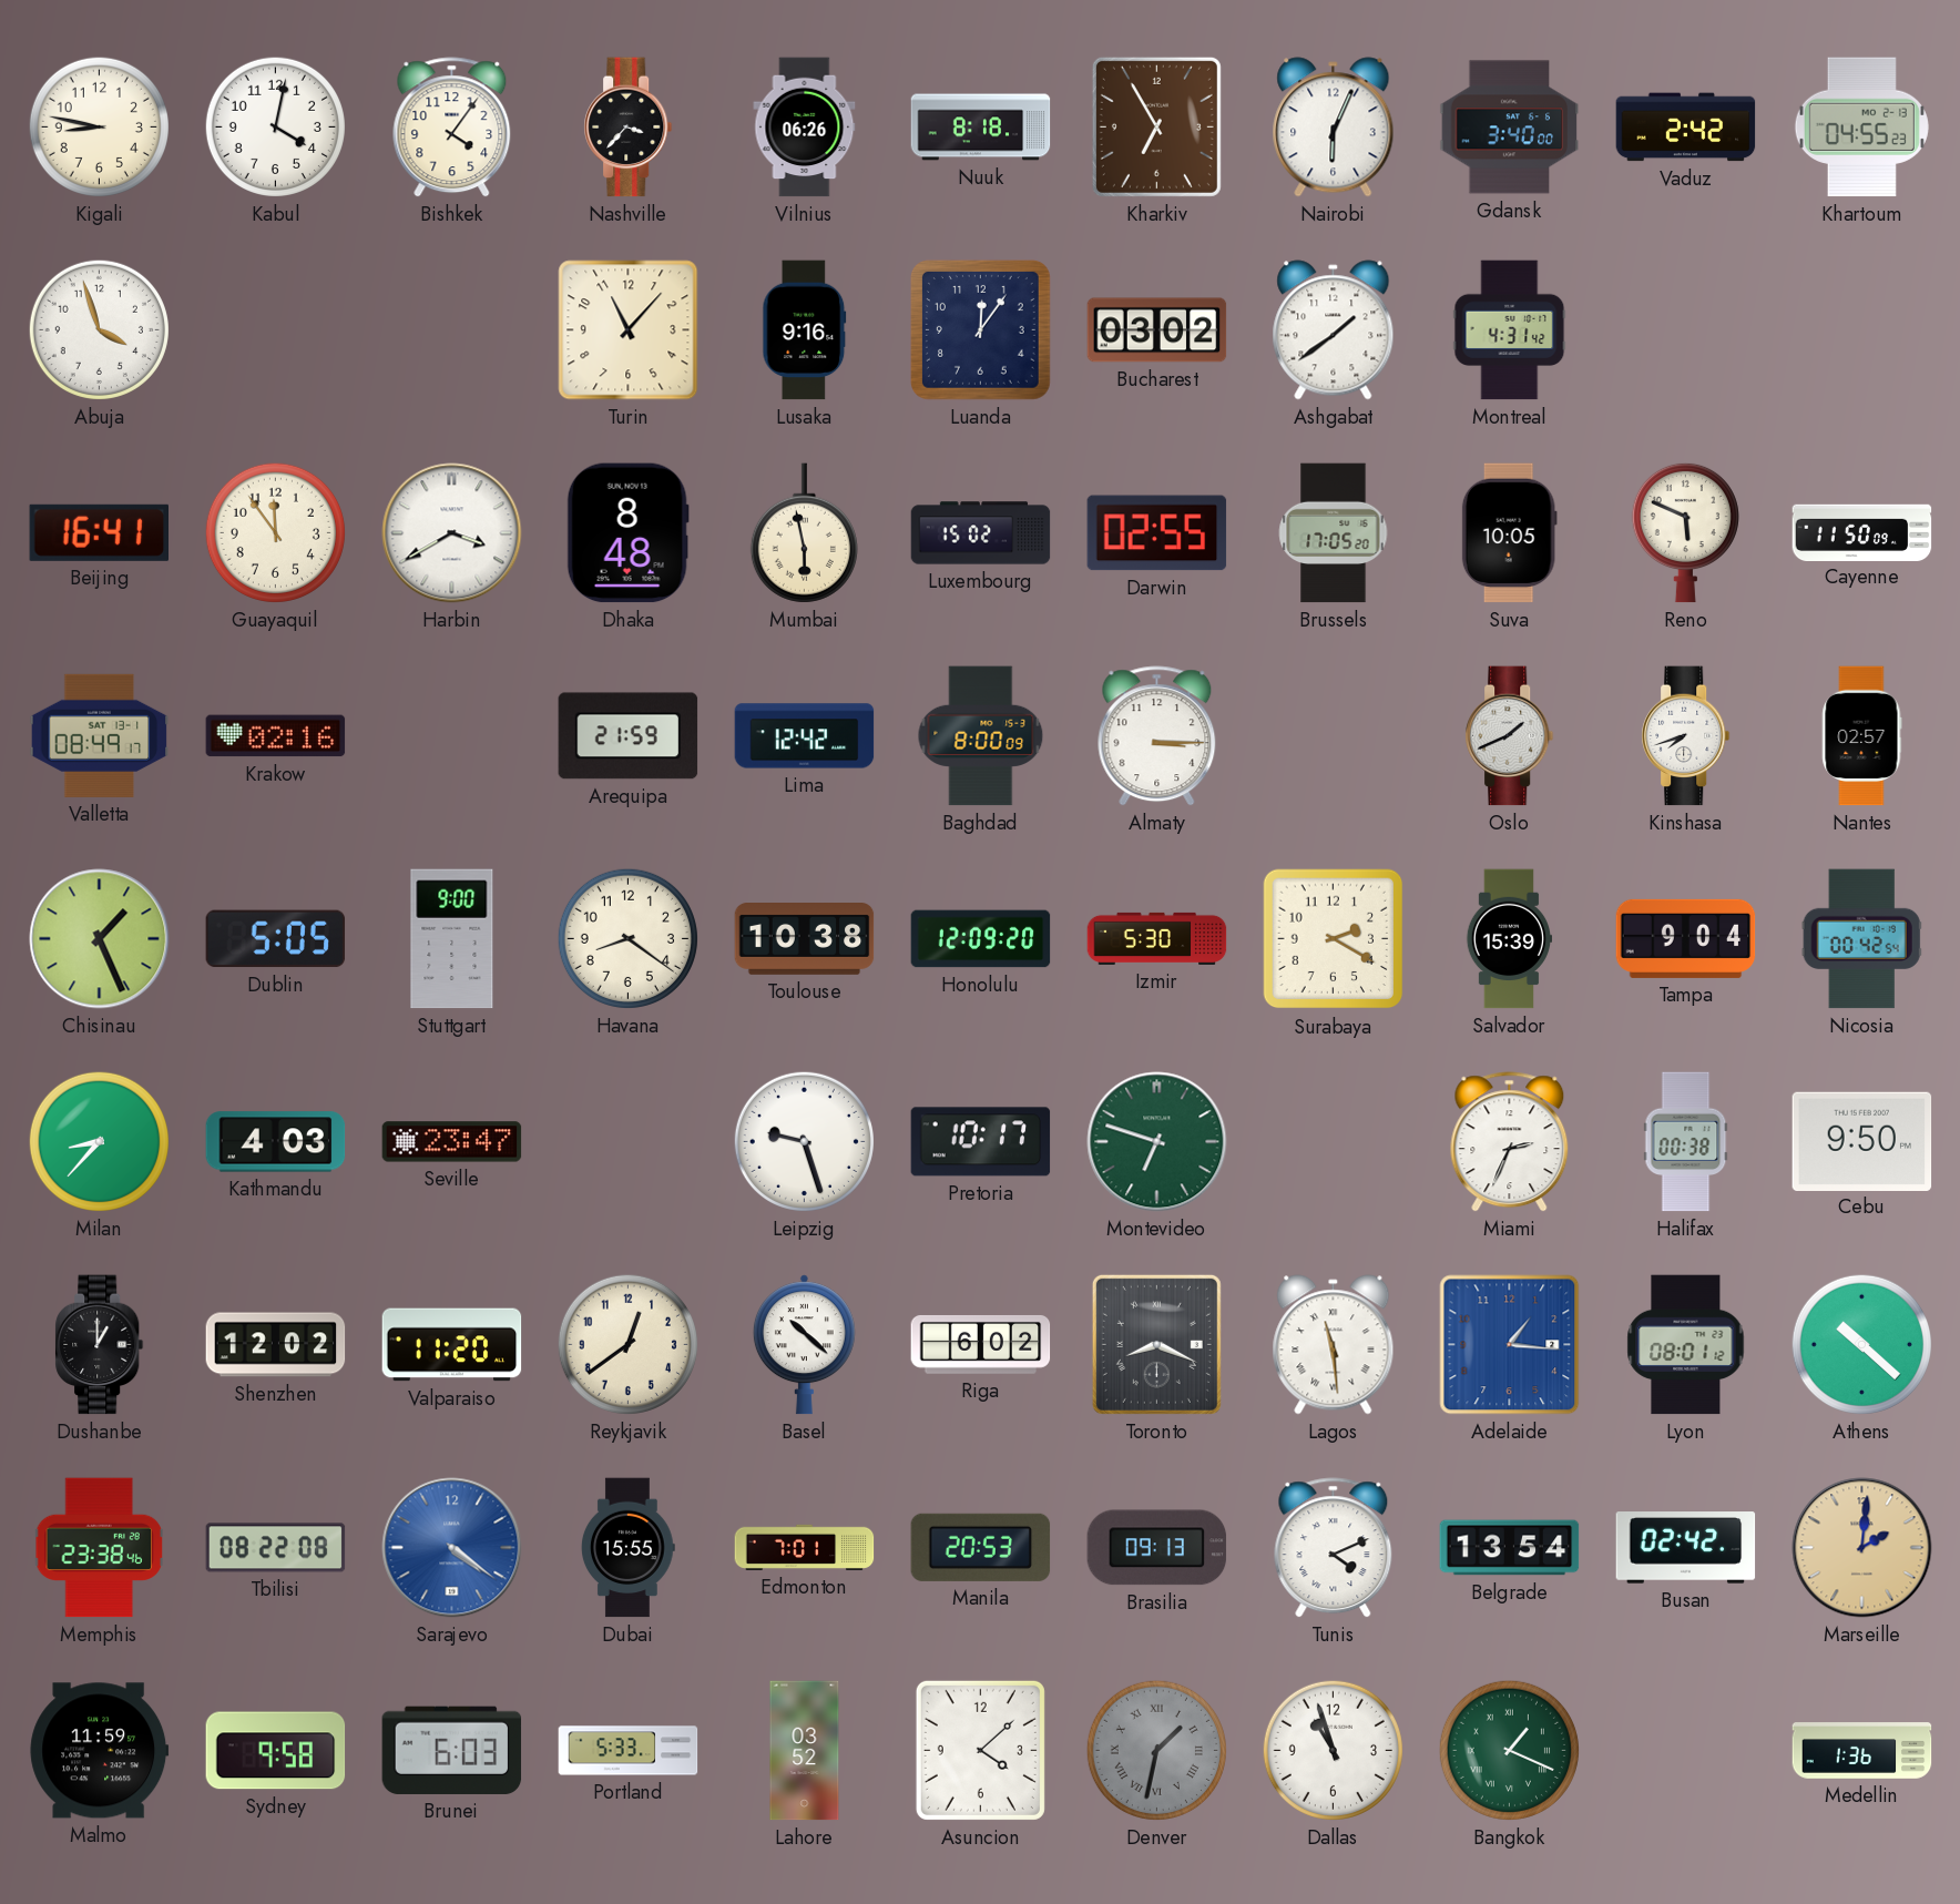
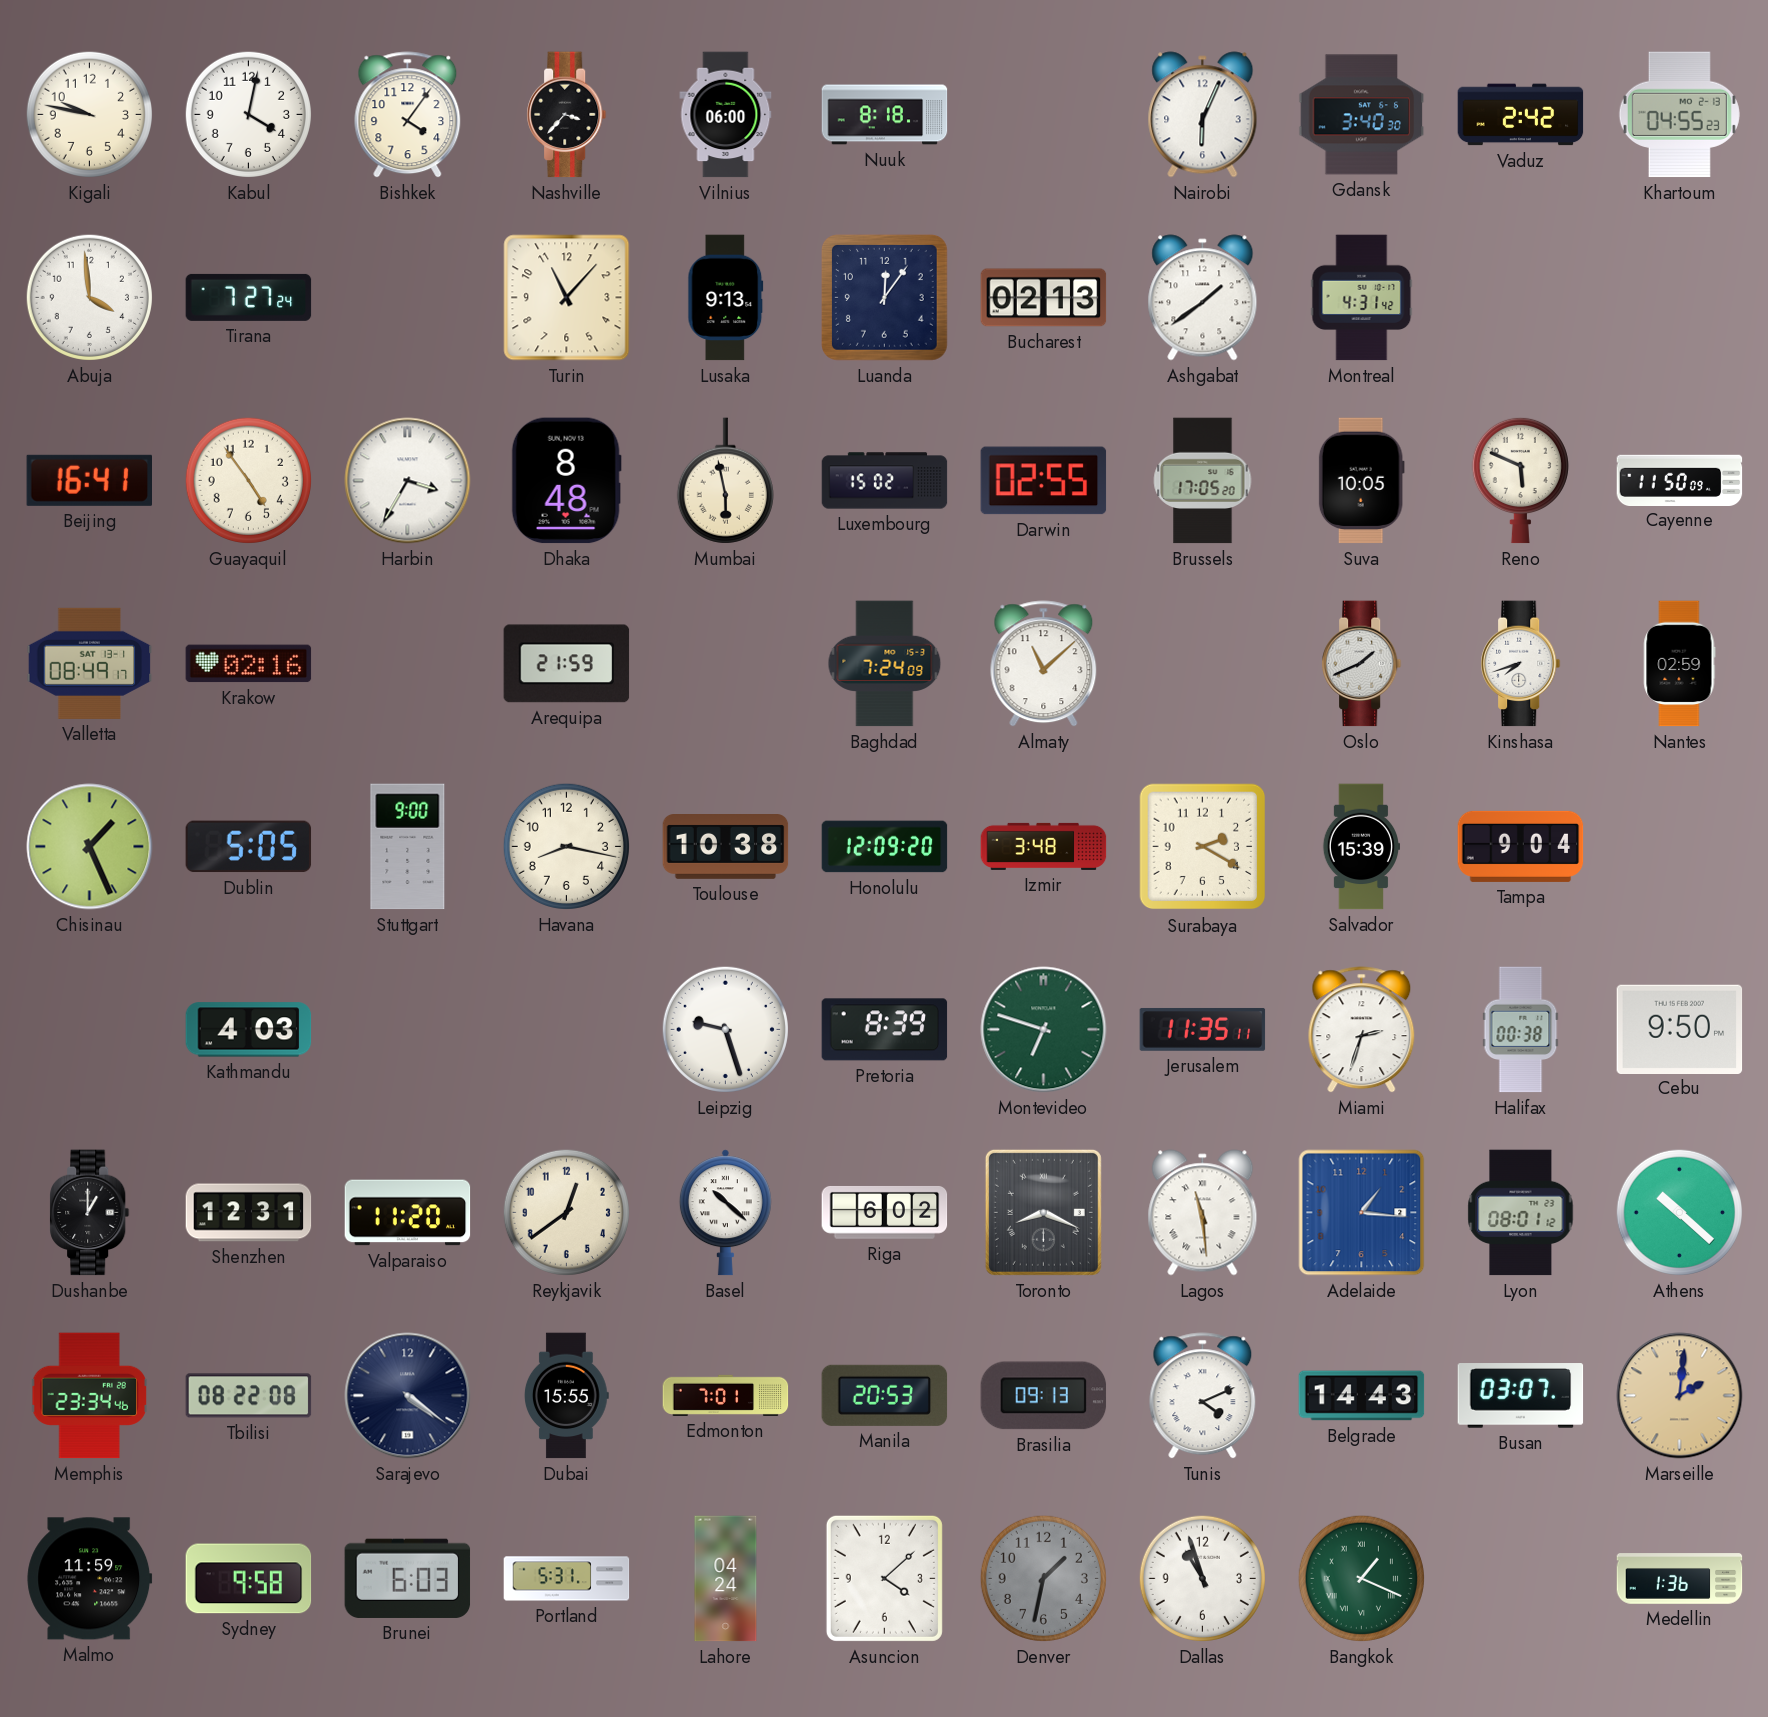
Kigali: 8:47 -> 9:47
Vilnius: 06:26 -> 06:00
Kharkiv: 6:55 -> none
Gdansk: 3:40:00 -> 3:40:30
Abuja: 3:57 -> 3:59
Tirana: none -> 7:27
Lusaka: 9:16 -> 9:13
Bucharest: 03:02 -> 02:13
Guayaquil: 11:54 -> 4:54
Harbin: 3:40 -> 3:35
Lima: 12:42 -> none
Baghdad: 8:00 -> 7:24
Almaty: 3:15 -> 11:08
Nantes: 02:57 -> 02:59
Havana: 8:21 -> 8:17
Izmir: 5:30 -> 3:48
Nicosia: 00:42 -> none
Milan: 8:37 -> none
Seville: 23:47 -> none
Pretoria: 10:17 -> 8:39
Jerusalem: none -> 11:35
Miami: 2:34 -> 2:33
Shenzhen: 12:02 -> 12:31
Memphis: 23:38 -> 23:34
Sarajevo dial: blue -> navy
Belgrade: 13:54 -> 14:43
Busan: 02:42 -> 03:07
Portland: 5:33 -> 5:31
Lahore: 03:52 -> 04:24
Denver numerals: Roman -> Arabic
